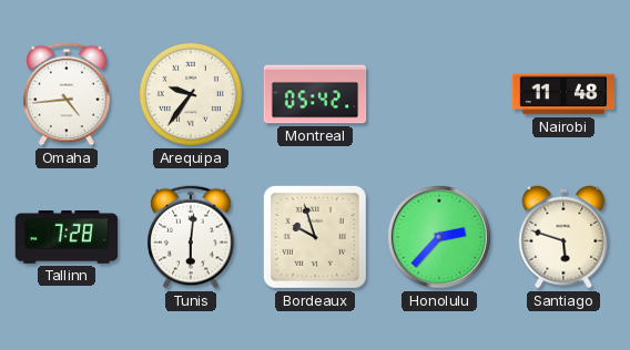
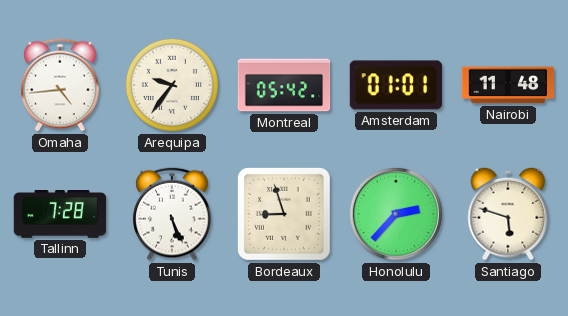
Amsterdam: none -> 01:01
Tunis: 6:01 -> 5:26
Bordeaux: 9:57 -> 8:57
